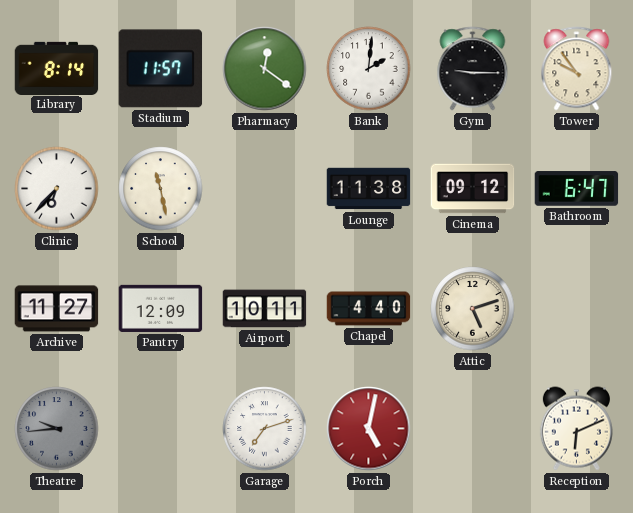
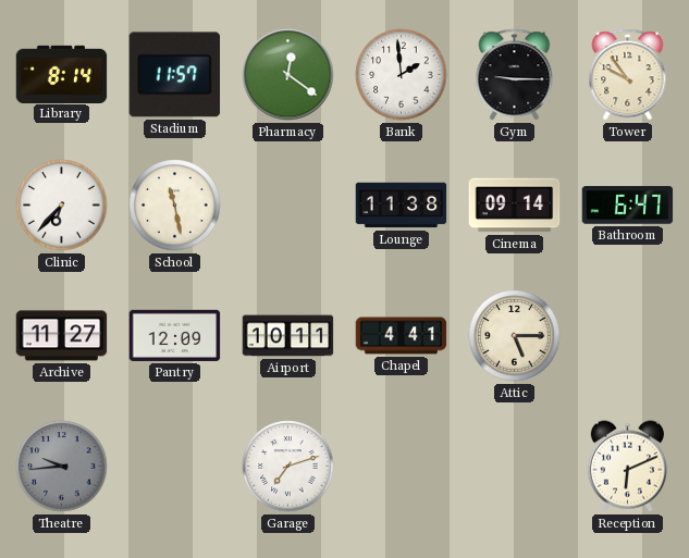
Bank: 2:01 -> 1:59
Cinema: 09:12 -> 09:14
Chapel: 4:40 -> 4:41
Attic: 5:12 -> 5:15
Porch: 5:02 -> none
